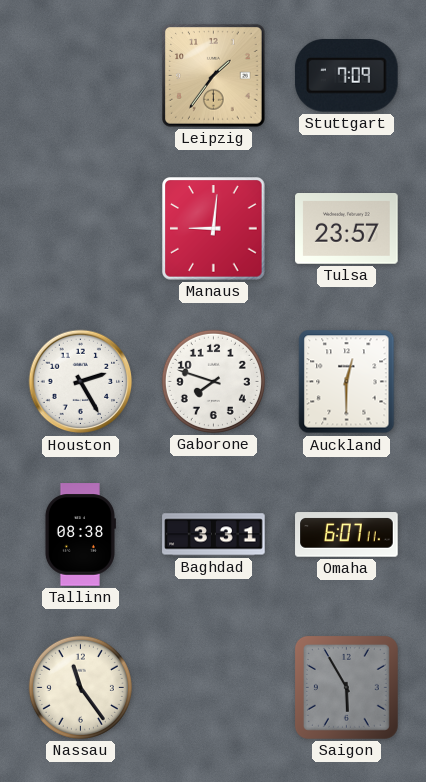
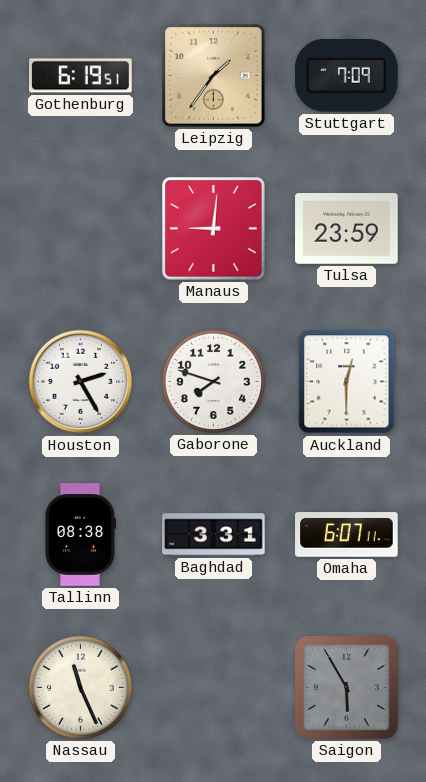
Gothenburg: none -> 6:19
Tulsa: 23:57 -> 23:59
Nassau: 11:24 -> 11:26
